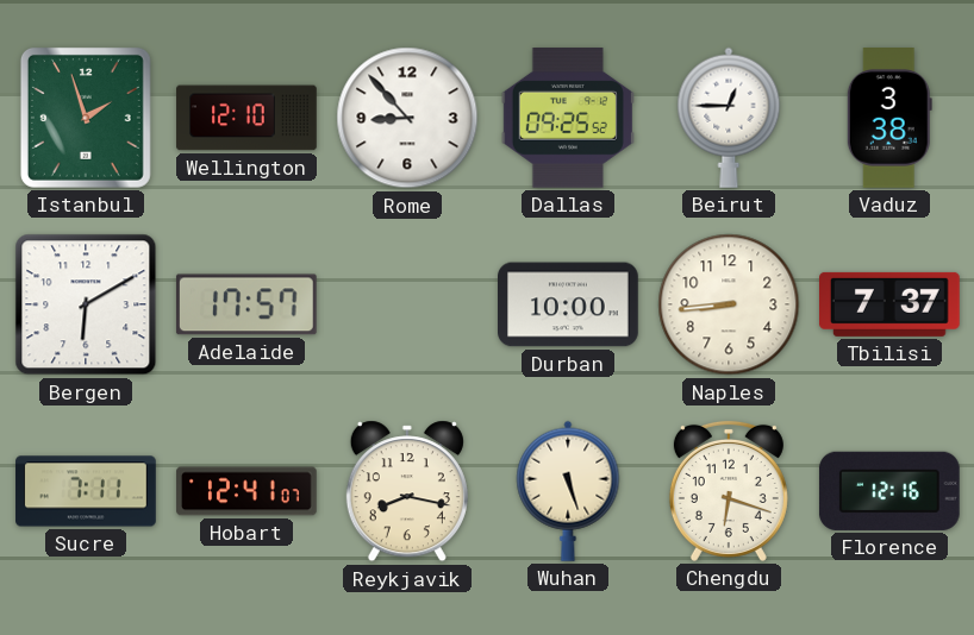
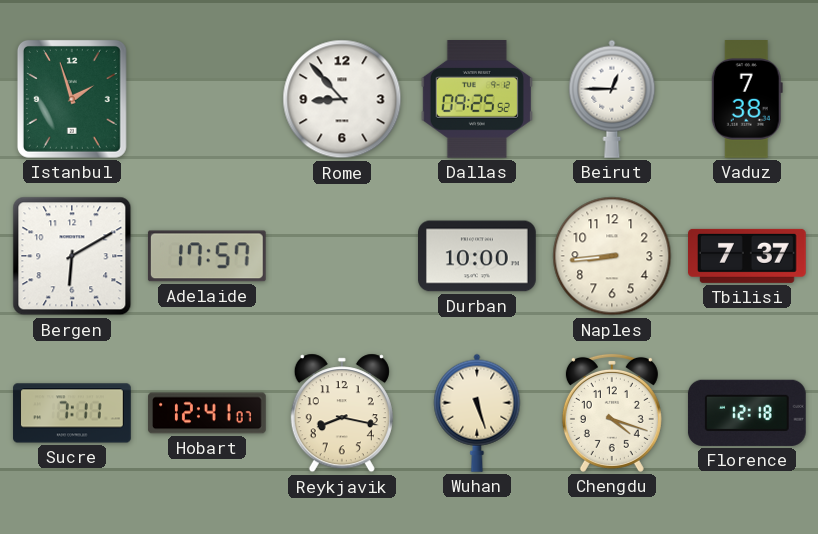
Wellington: 12:10 -> none
Vaduz: 3:38 -> 7:38
Chengdu: 6:18 -> 4:18
Florence: 12:16 -> 12:18
